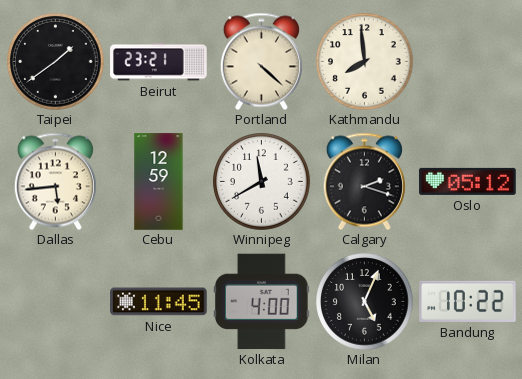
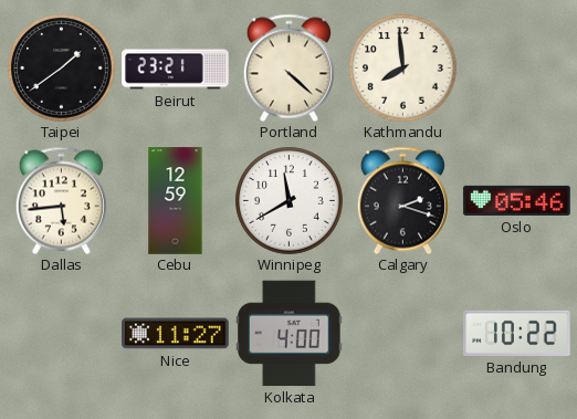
Oslo: 05:12 -> 05:46
Nice: 11:45 -> 11:27
Milan: 5:04 -> none
